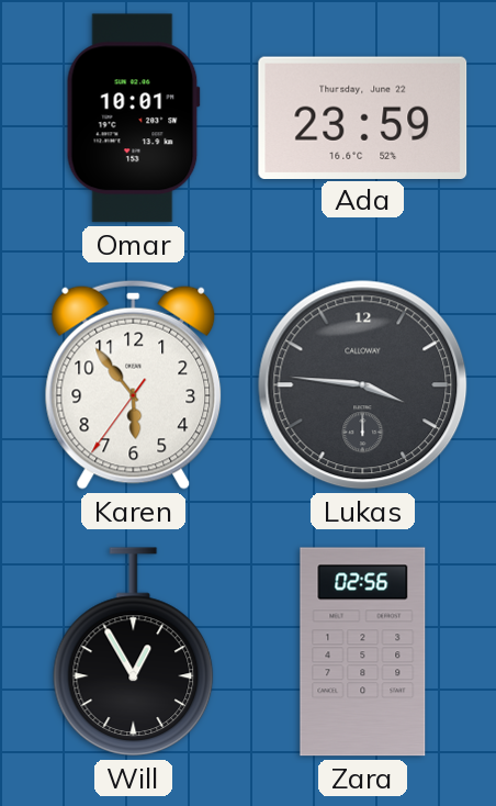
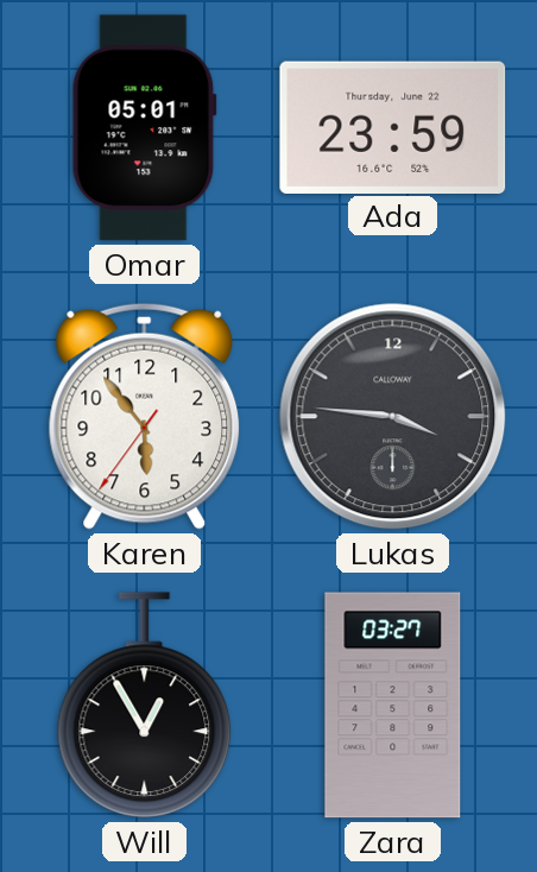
Omar: 10:01 -> 05:01
Zara: 02:56 -> 03:27
